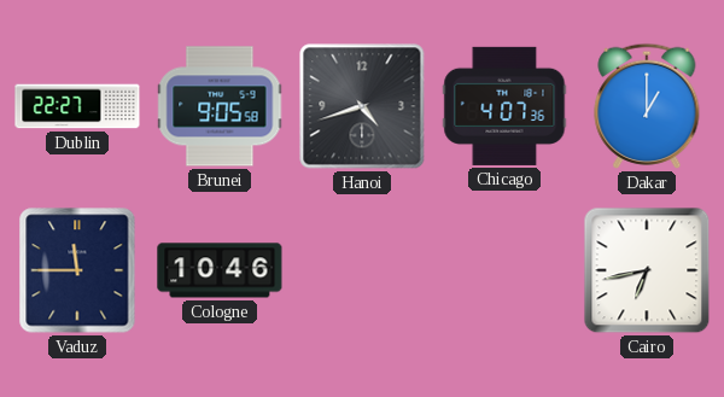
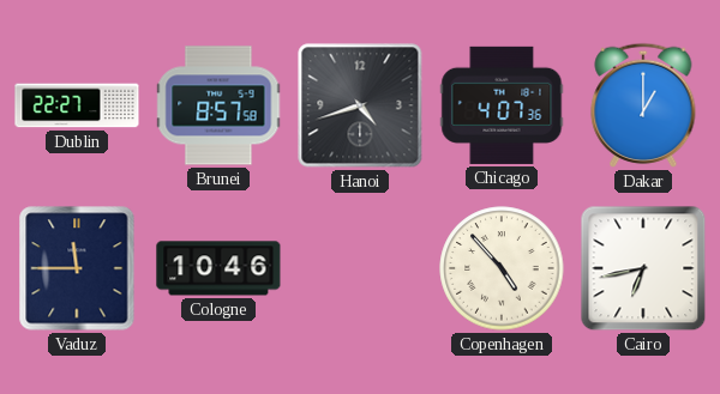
Brunei: 9:05 -> 8:57
Copenhagen: none -> 4:53
